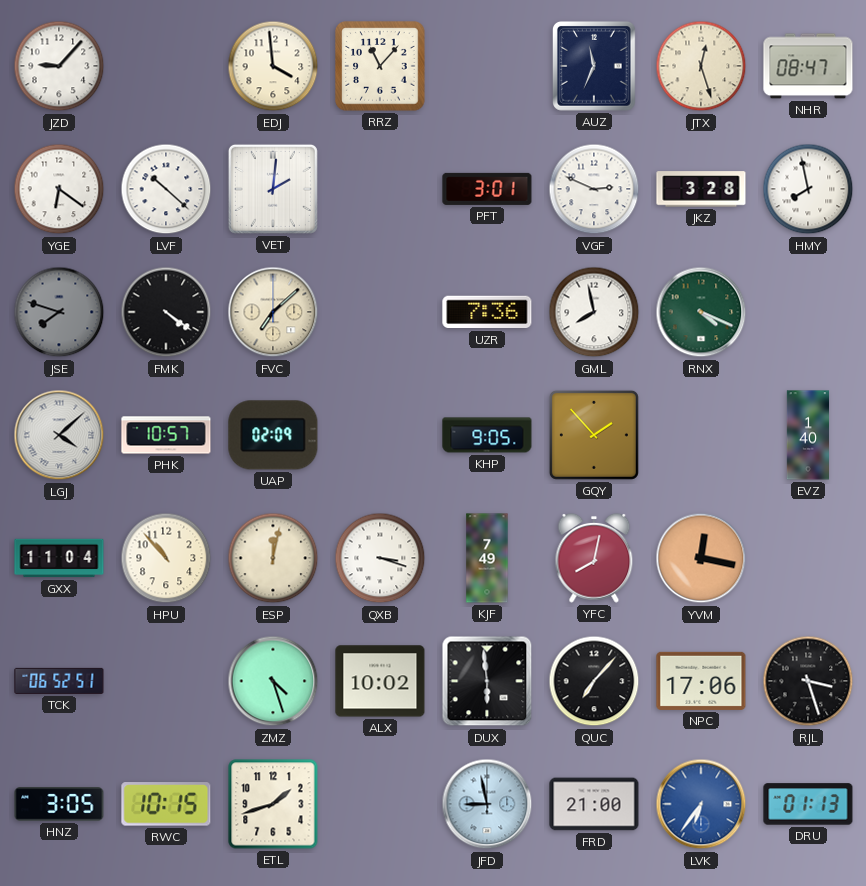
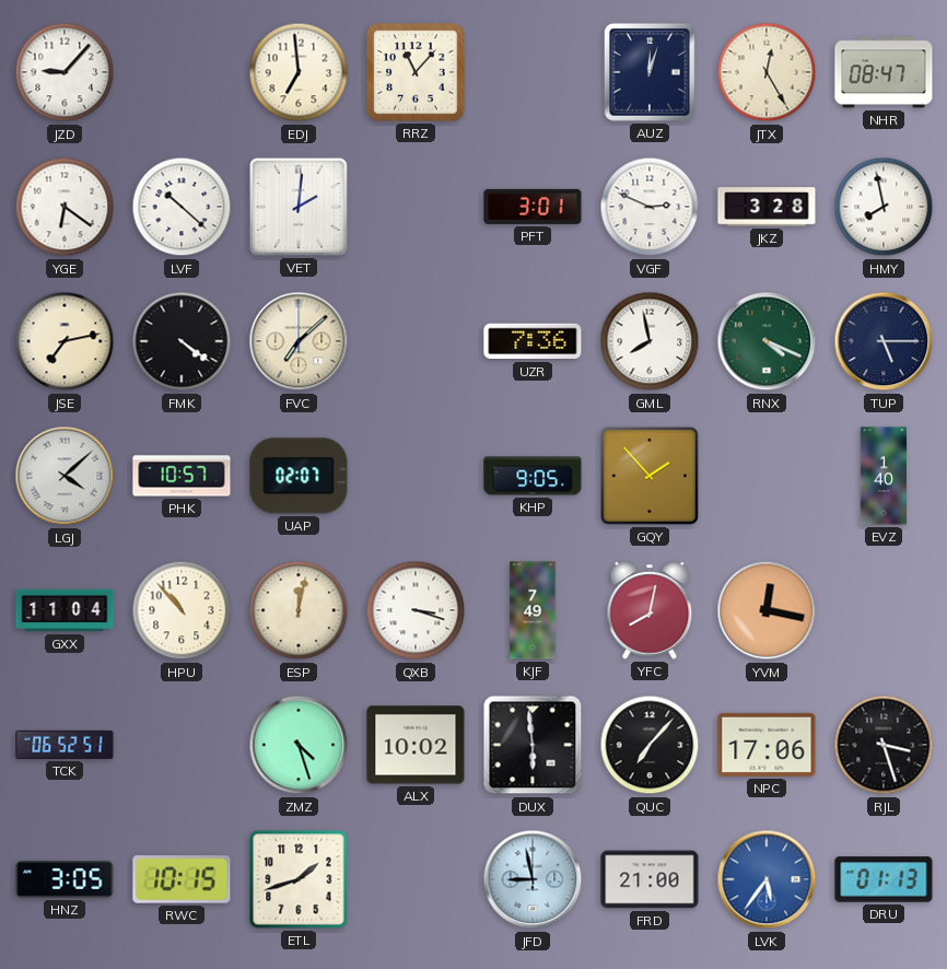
EDJ: 3:59 -> 6:59
AUZ: 11:34 -> 12:03
JTX: 12:27 -> 12:25
JSE: 7:48 -> 7:13
JSE dial: grey -> cream
TUP: none -> 5:15
UAP: 02:09 -> 02:07
LVK: 6:36 -> 5:36
